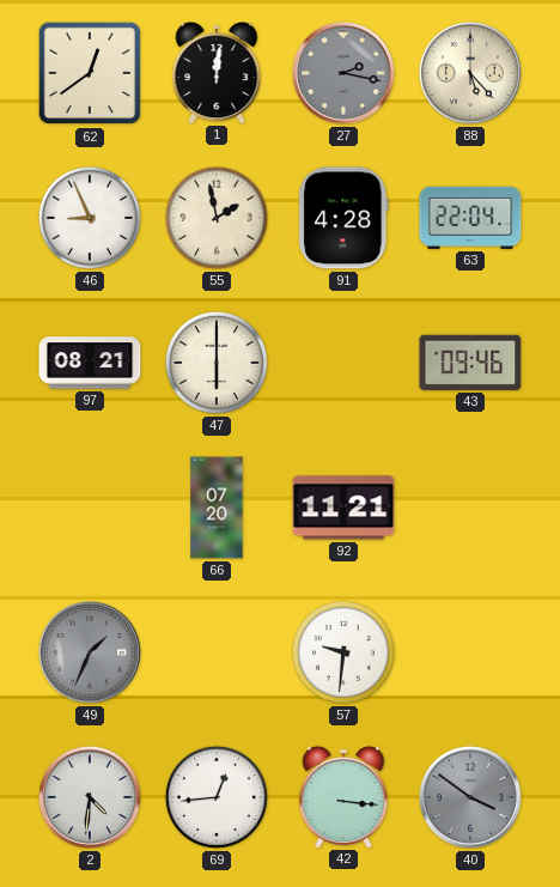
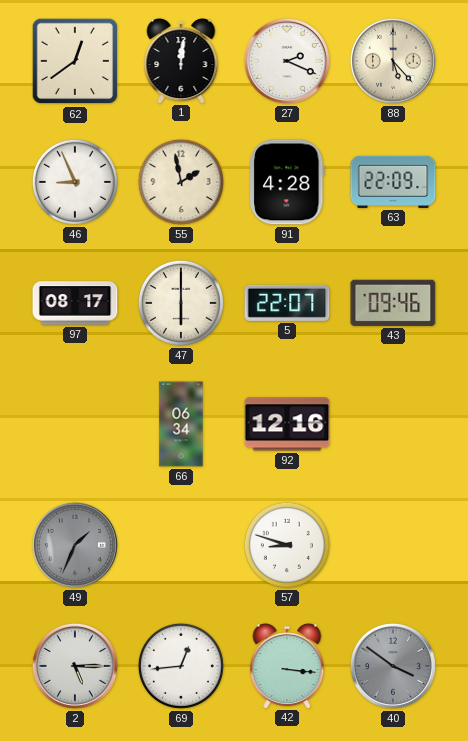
27: 2:17 -> 2:19
27 dial: grey -> white
63: 22:04 -> 22:09
97: 08:21 -> 08:17
5: none -> 22:07
66: 07:20 -> 06:34
92: 11:21 -> 12:16
57: 9:31 -> 8:48
2: 4:31 -> 5:15
